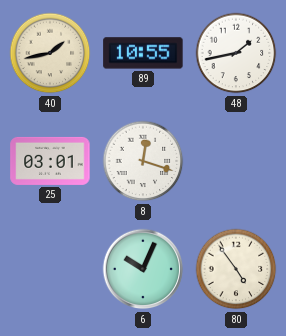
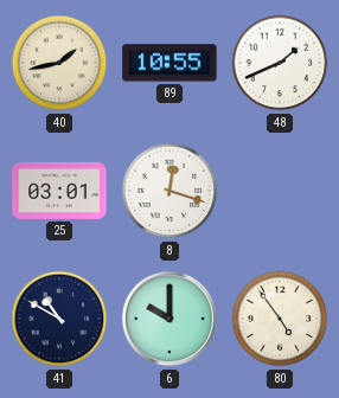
48: 1:43 -> 1:41
41: none -> 10:50
6: 10:04 -> 10:00
